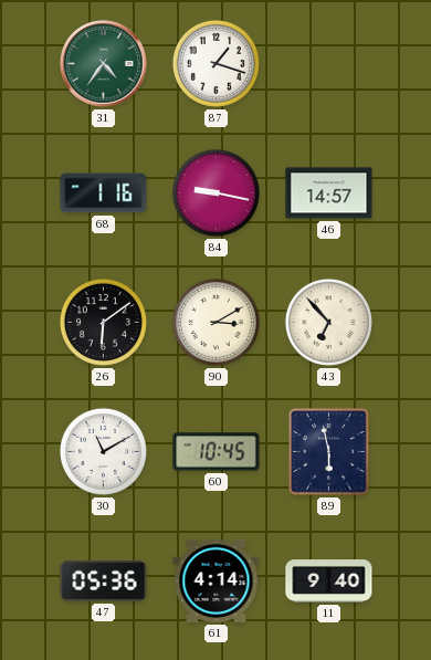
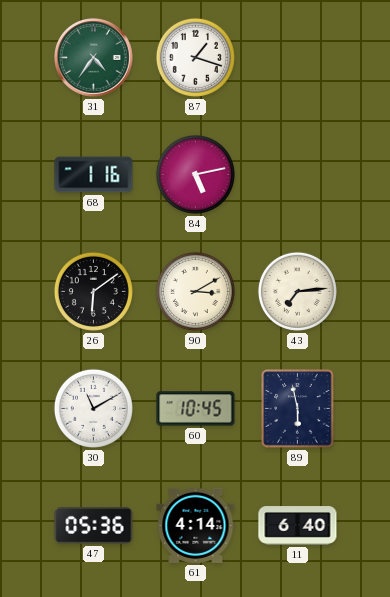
84: 9:17 -> 5:13
46: 14:57 -> none
43: 6:53 -> 7:14
11: 9:40 -> 6:40
